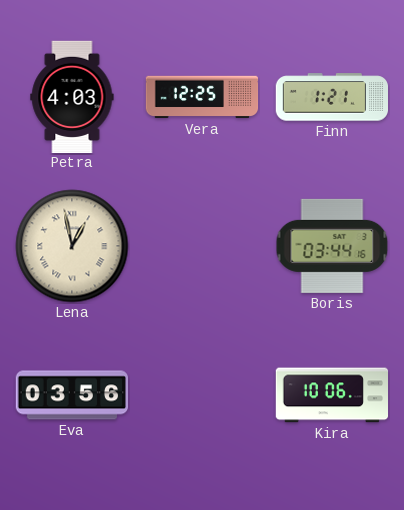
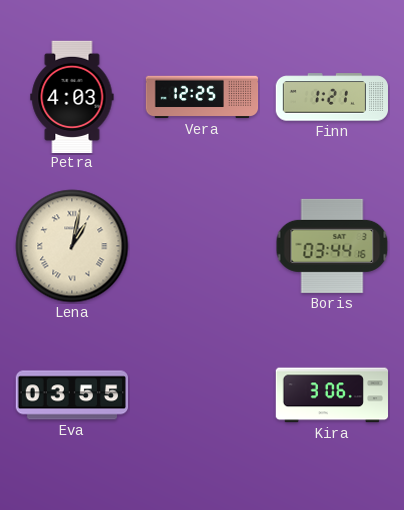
Lena: 12:58 -> 1:02
Eva: 03:56 -> 03:55
Kira: 10:06 -> 3:06
